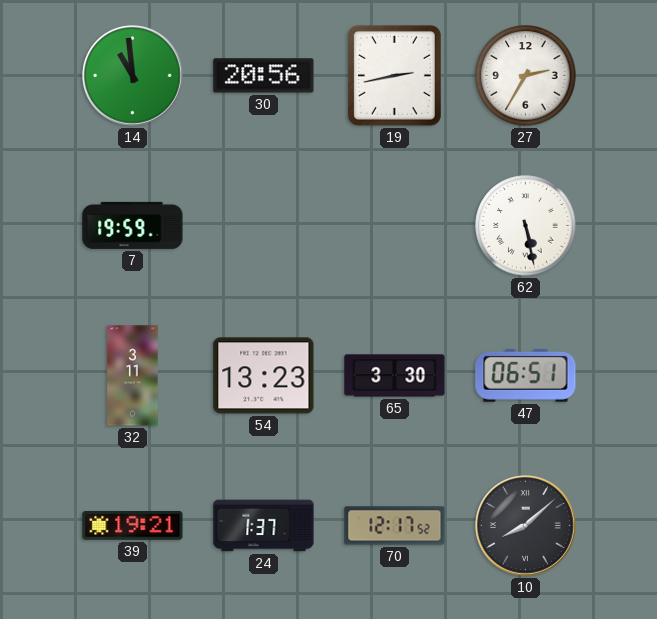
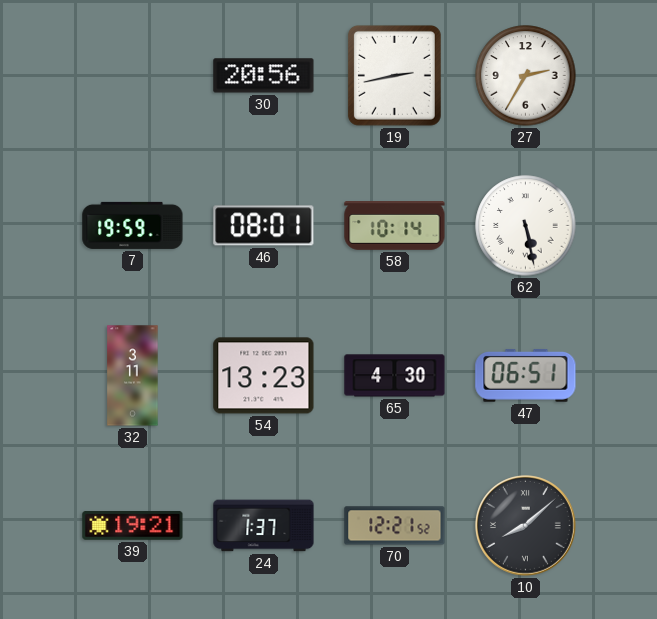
14: 10:59 -> none
46: none -> 08:01
58: none -> 10:14
65: 3:30 -> 4:30
70: 12:17 -> 12:21
